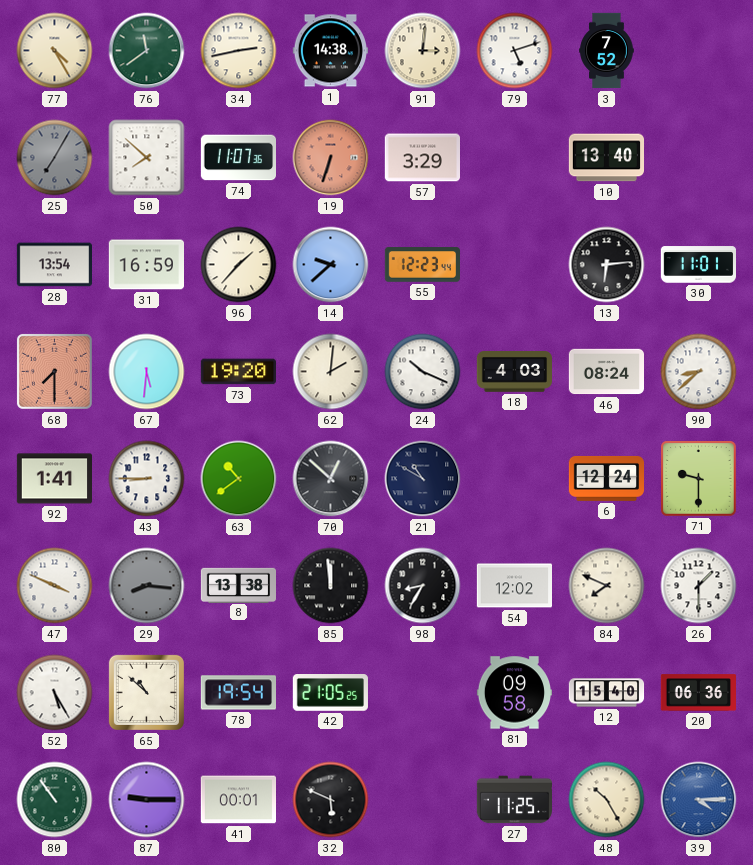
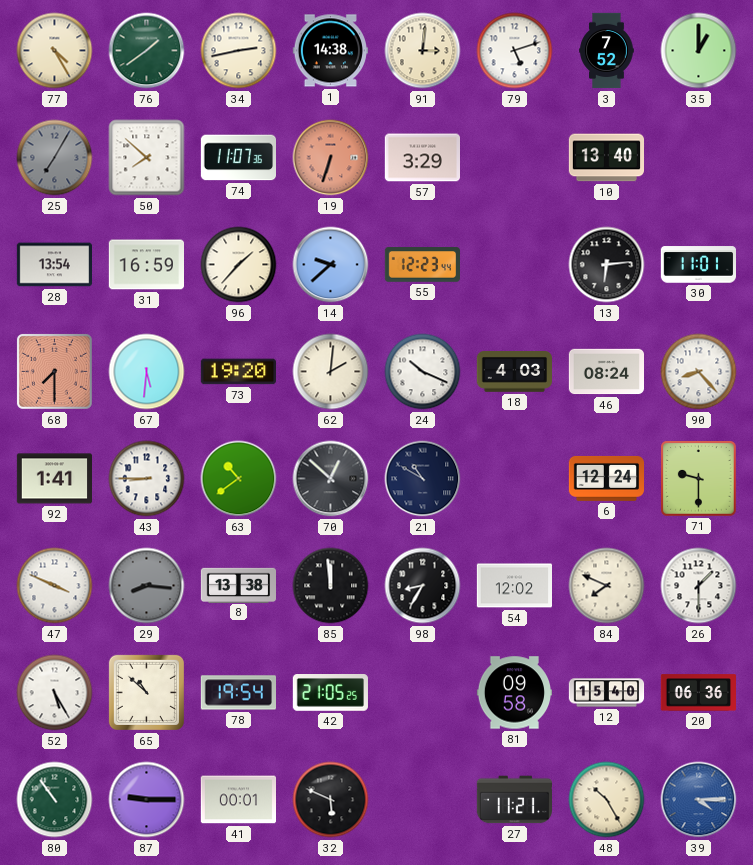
76: 11:39 -> 1:39
35: none -> 1:00
90: 8:38 -> 8:23
27: 11:25 -> 11:21
